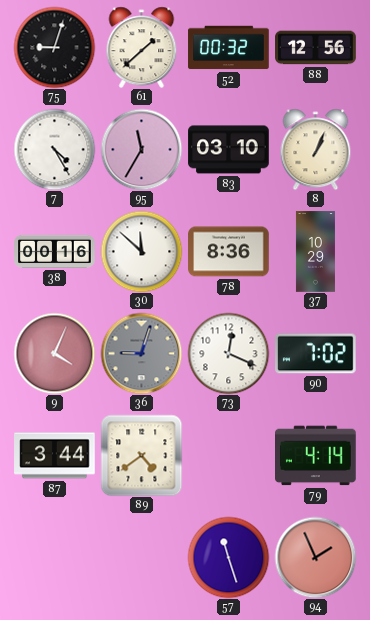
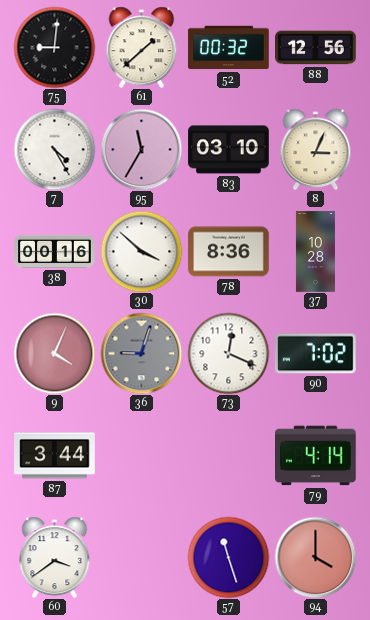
75: 9:03 -> 9:01
8: 1:04 -> 3:04
30: 11:52 -> 3:52
37: 10:29 -> 10:28
89: 4:39 -> none
60: none -> 3:39
94: 1:56 -> 4:00
